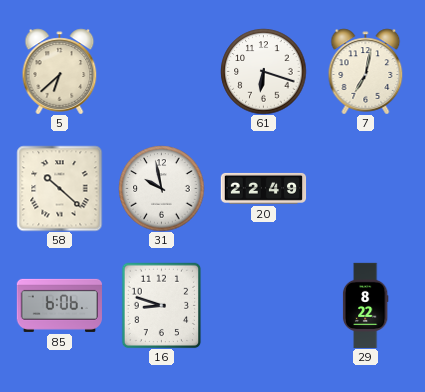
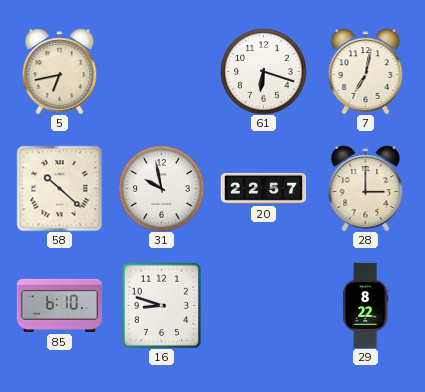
5: 6:38 -> 6:43
20: 22:49 -> 22:57
28: none -> 3:00
85: 6:06 -> 6:10
